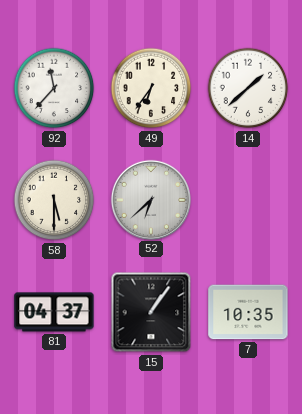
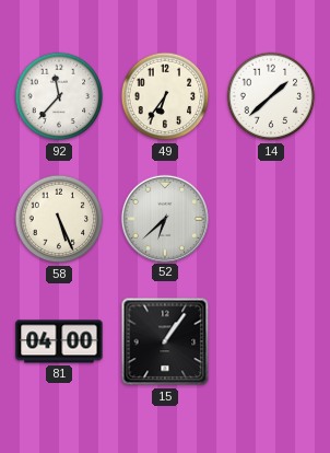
58: 5:30 -> 5:26
81: 04:37 -> 04:00
7: 10:35 -> none
